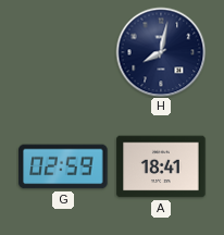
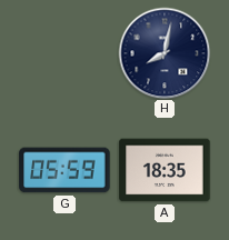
G: 02:59 -> 05:59
A: 18:41 -> 18:35
